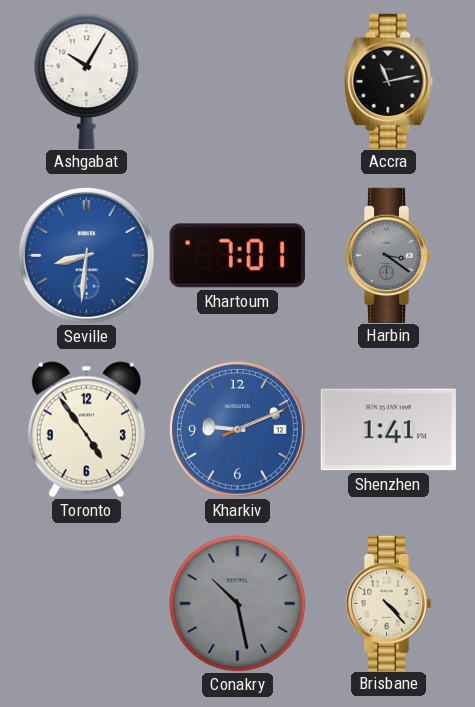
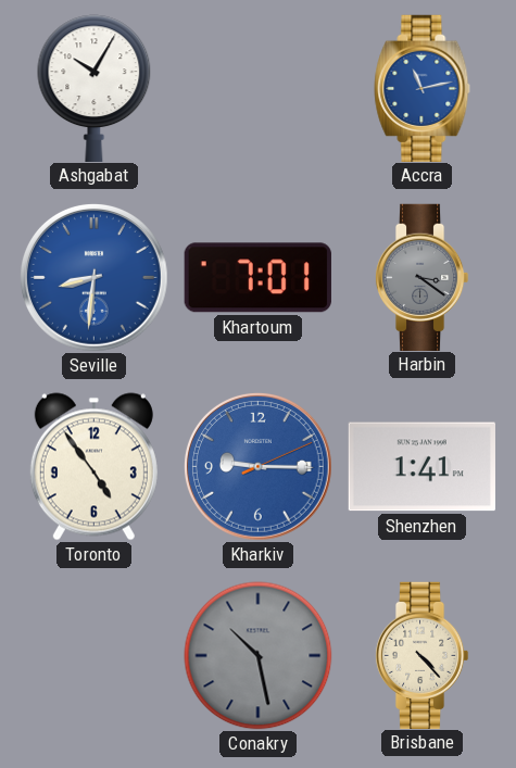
Accra dial: black -> blue
Kharkiv: 9:11 -> 9:15
